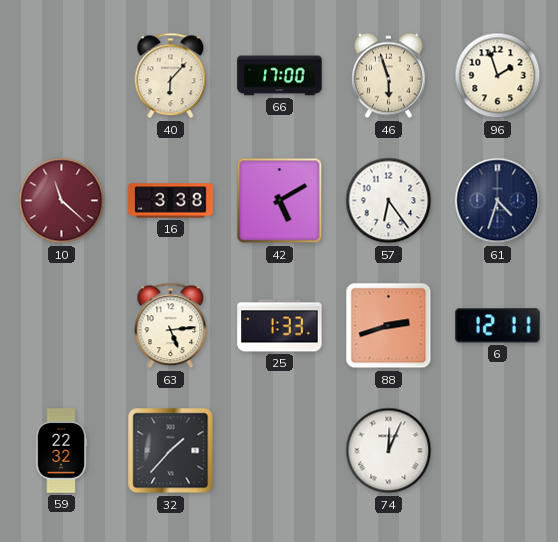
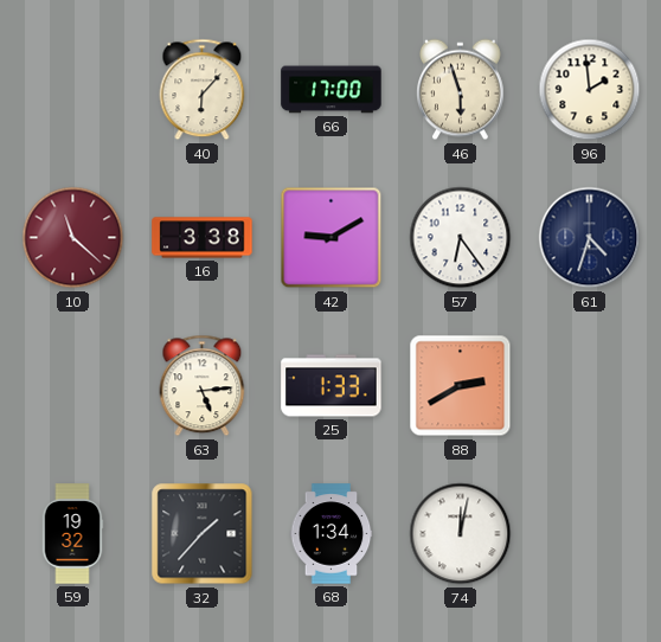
96: 1:57 -> 1:59
42: 5:10 -> 9:10
88: 2:42 -> 2:40
6: 12:11 -> none
59: 22:32 -> 19:32
68: none -> 1:34
74: 12:04 -> 12:02
